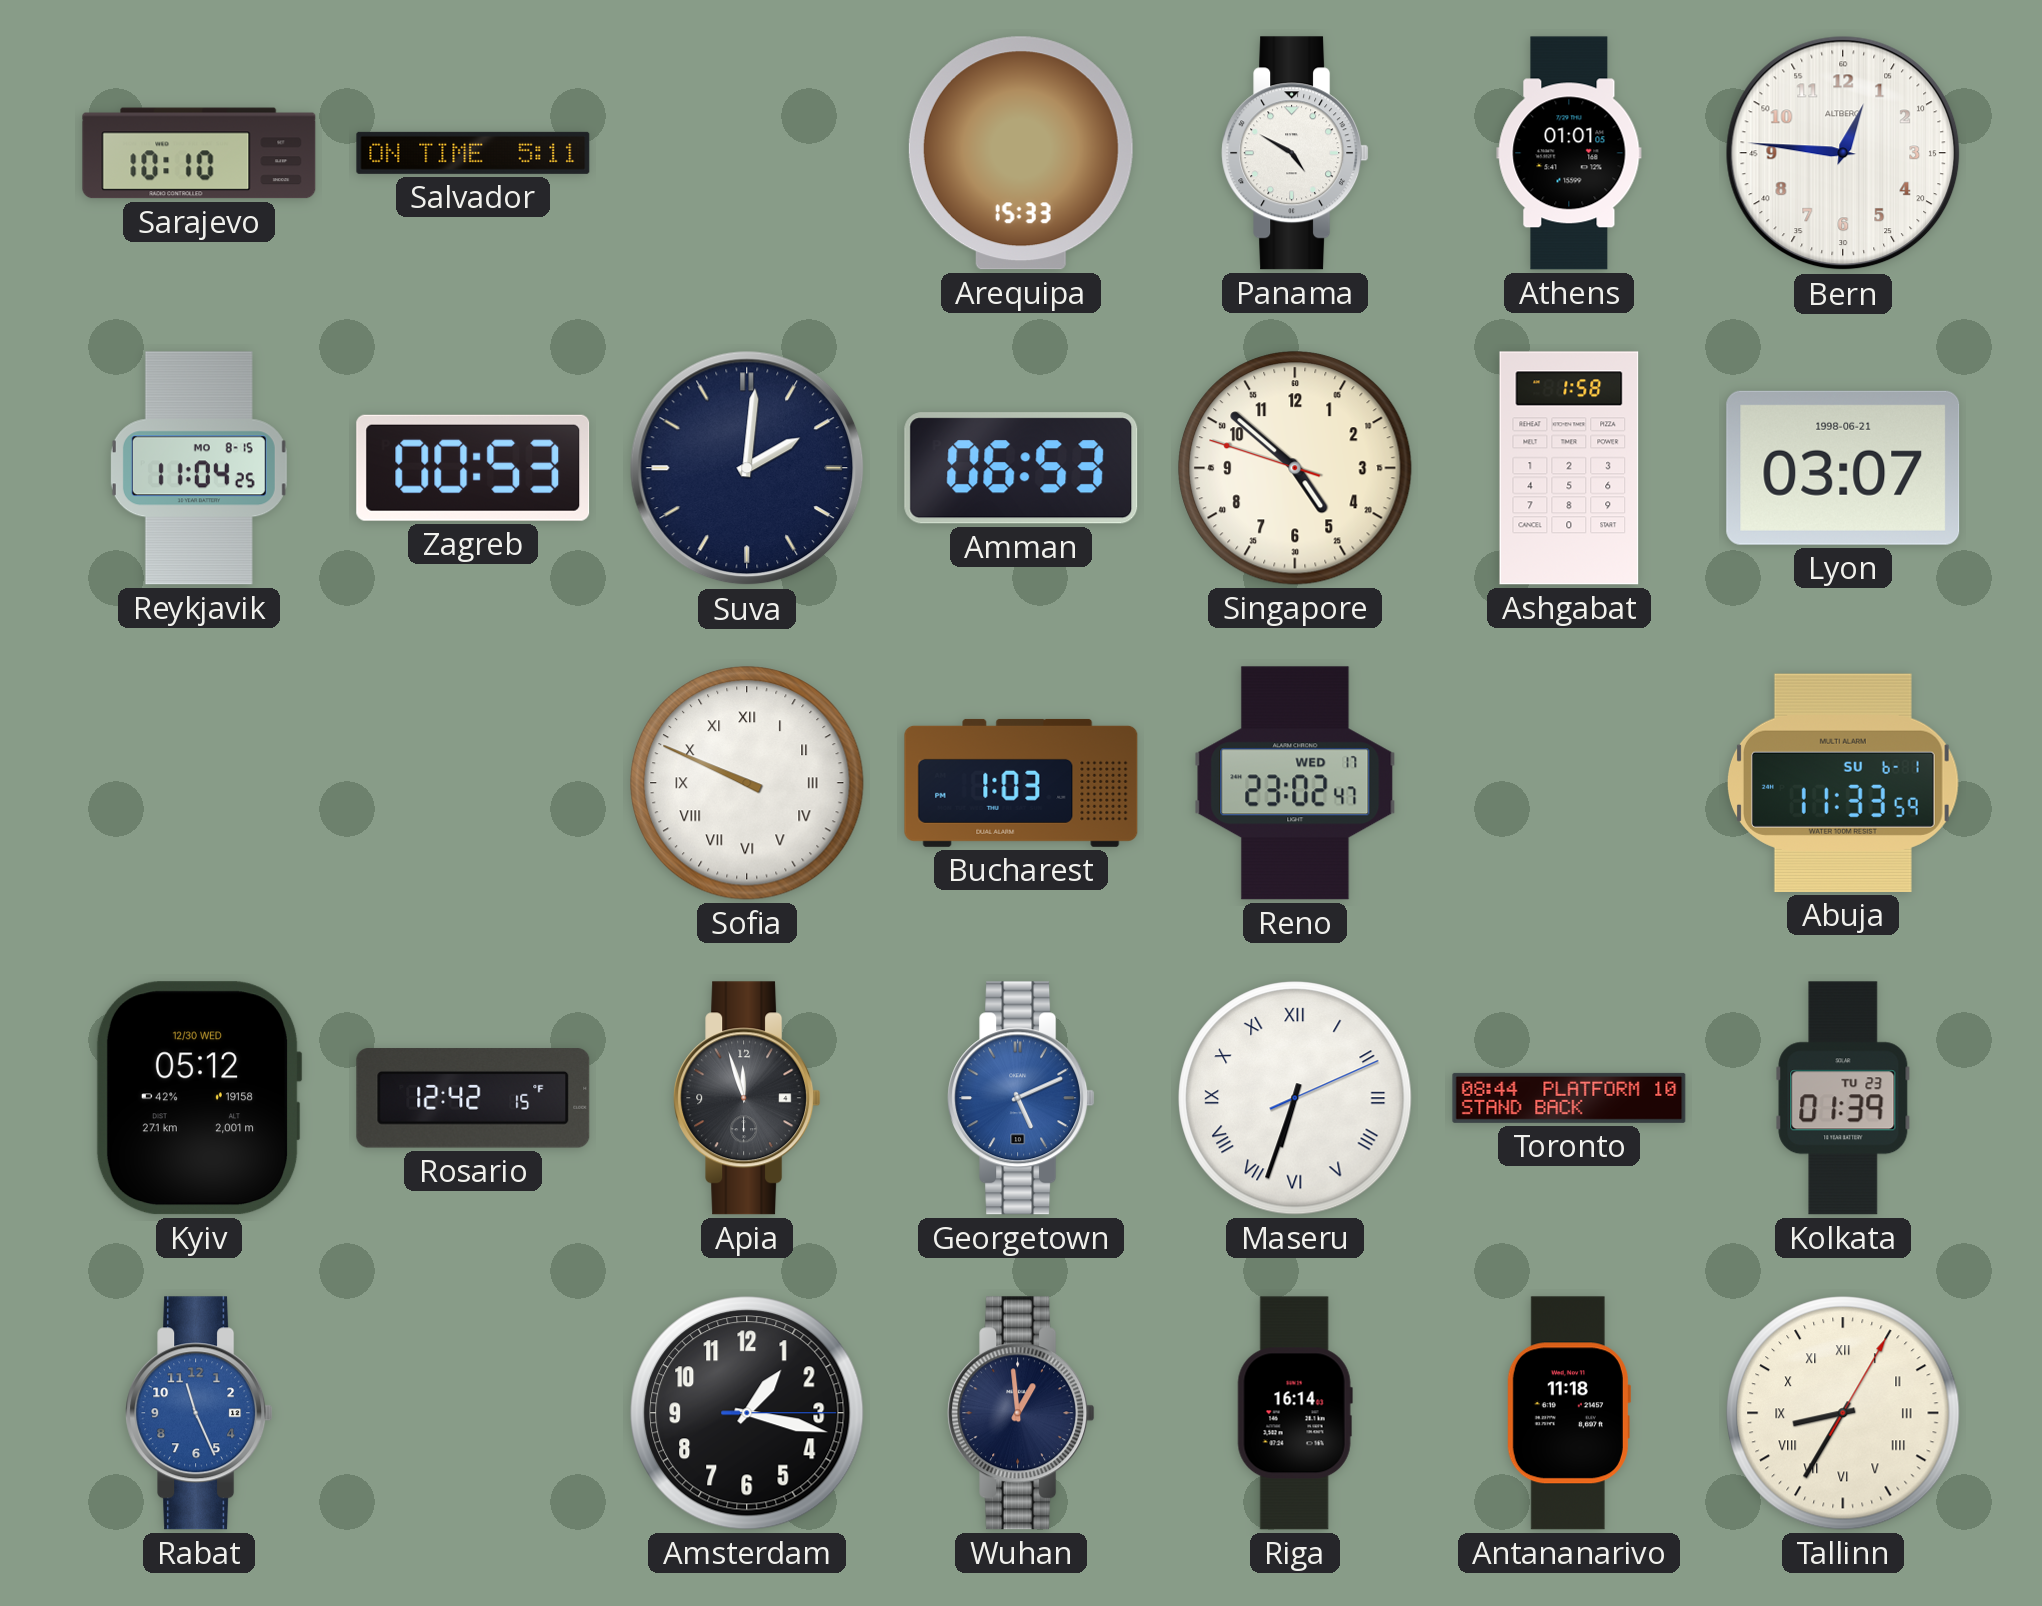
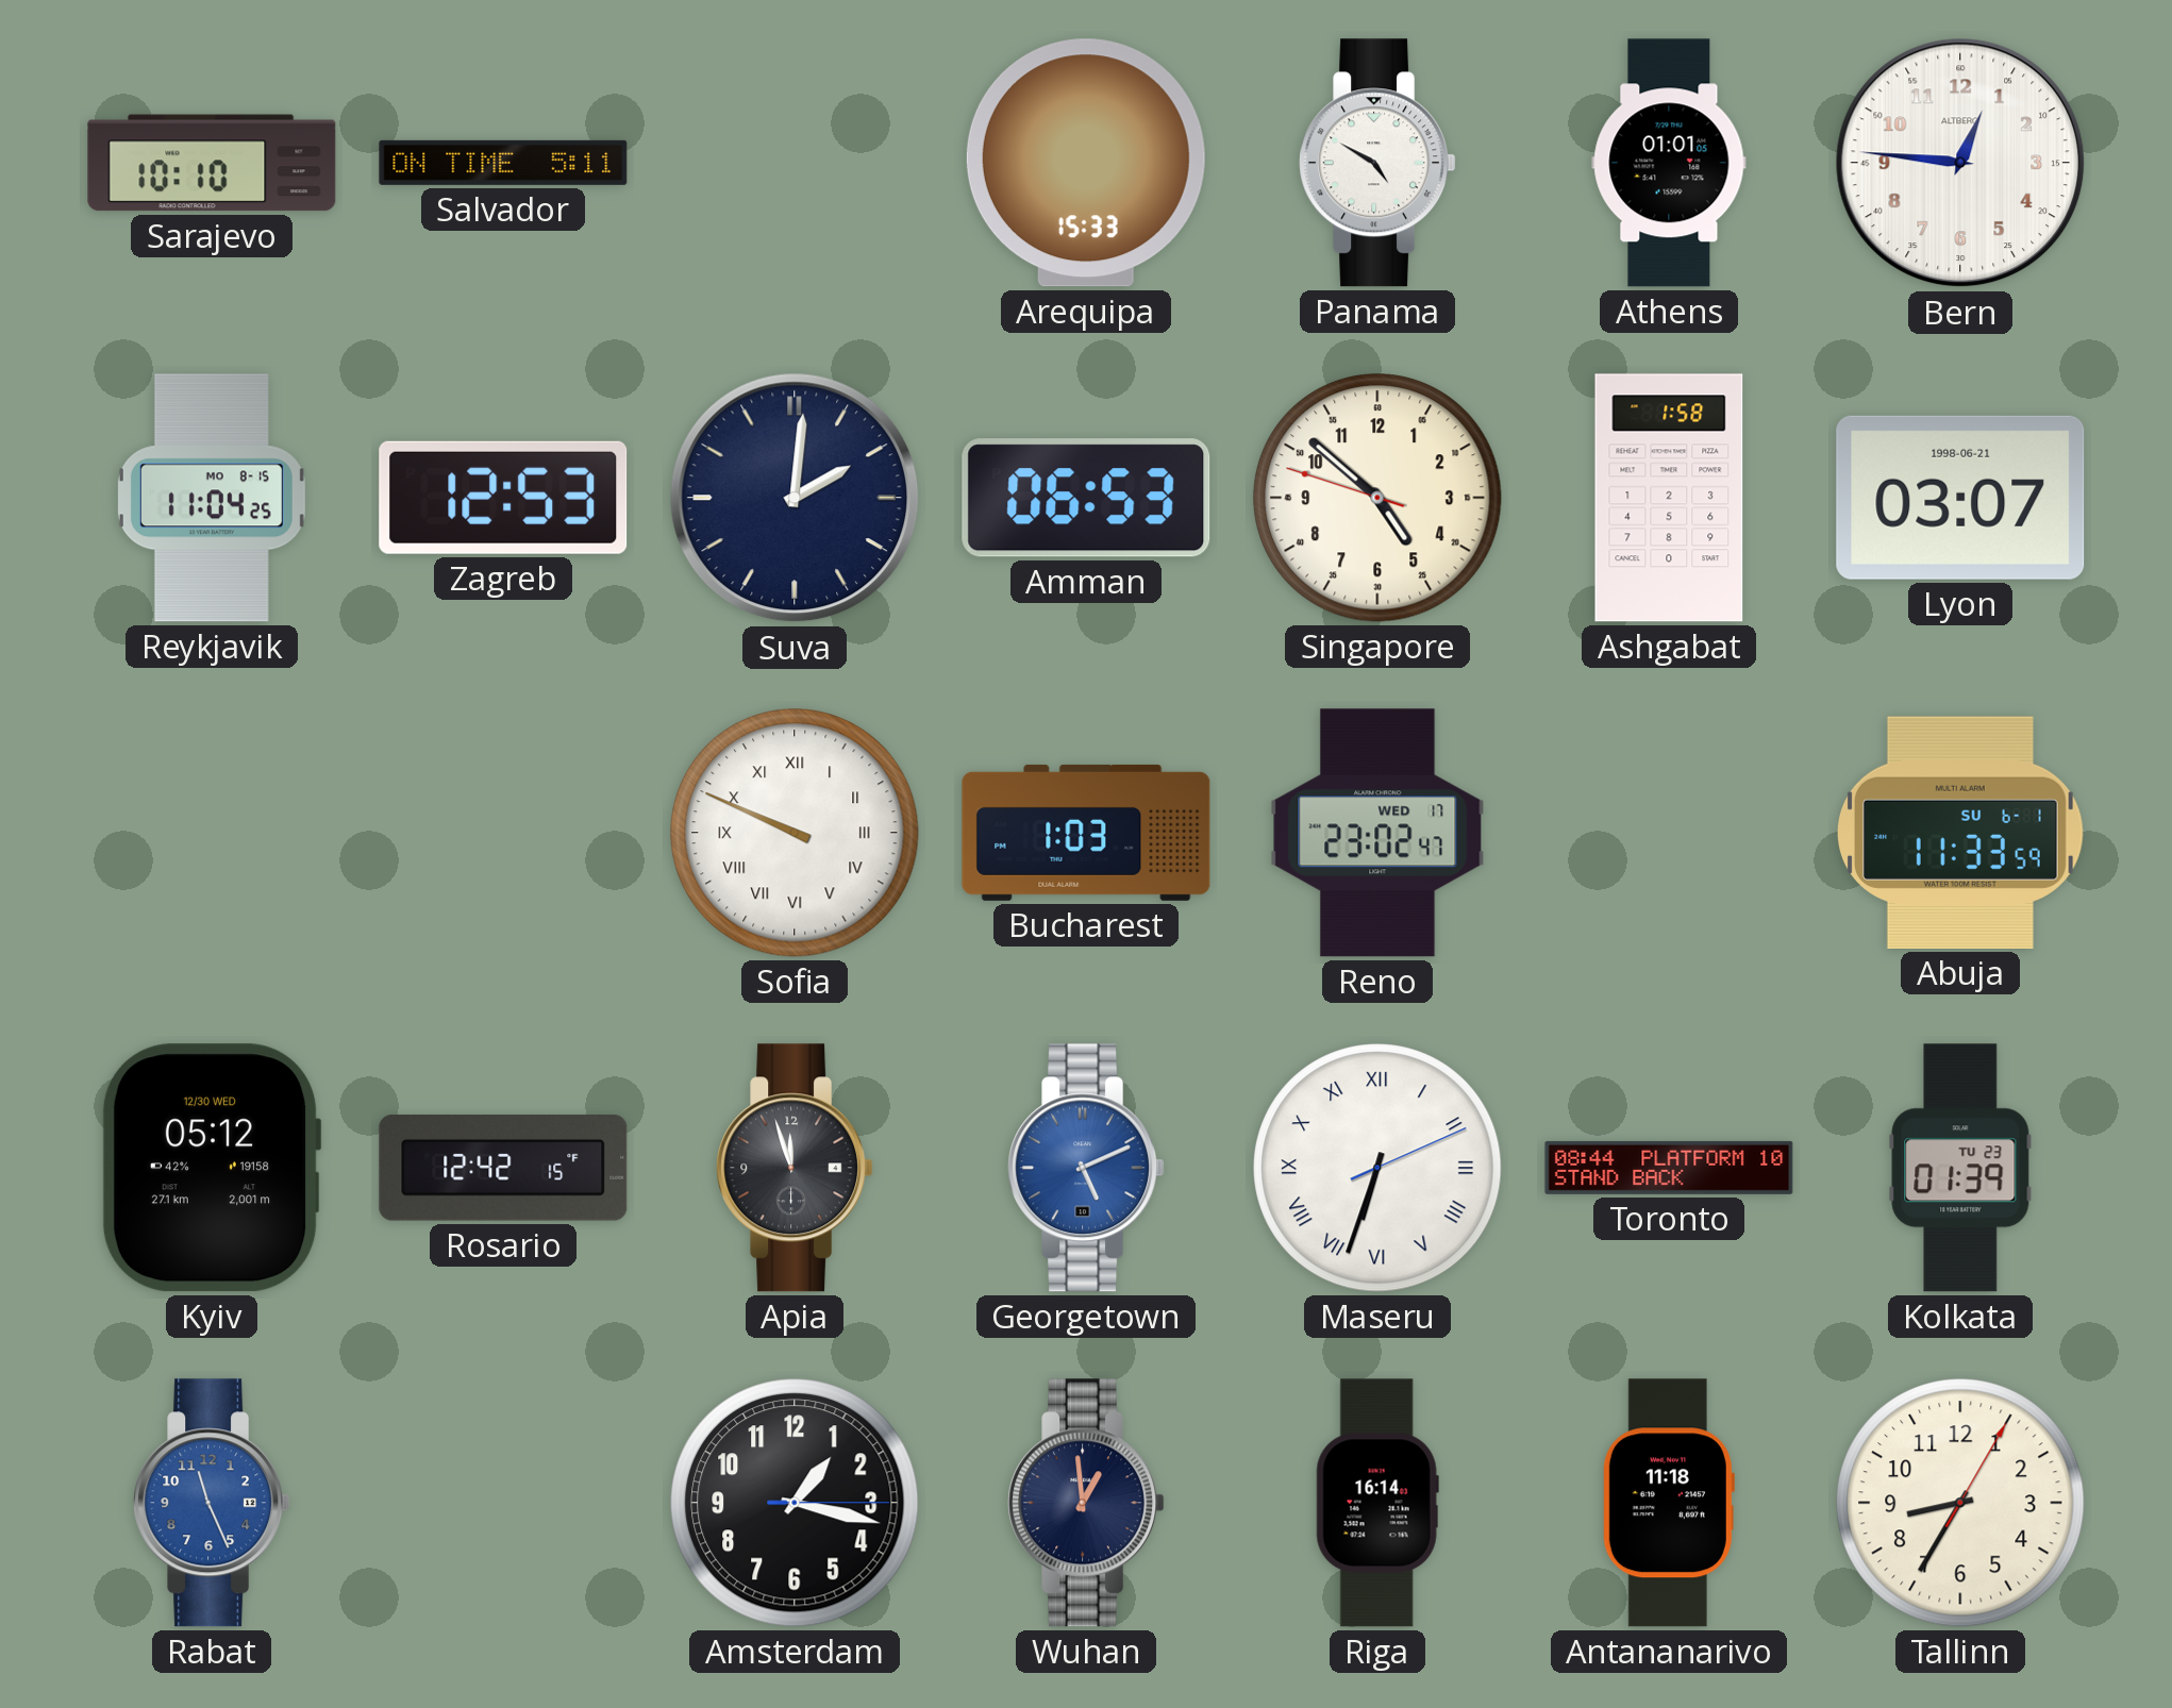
Zagreb: 00:53 -> 12:53
Tallinn numerals: Roman -> Arabic
